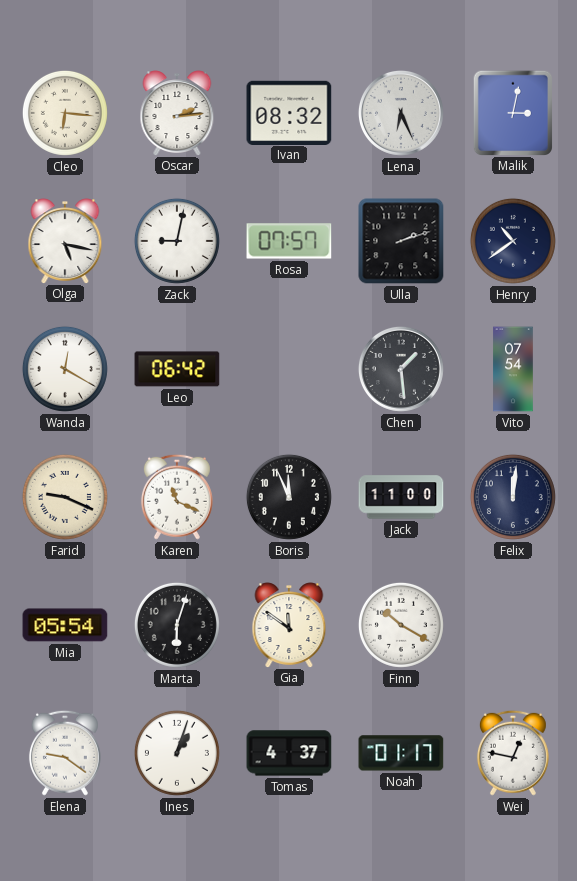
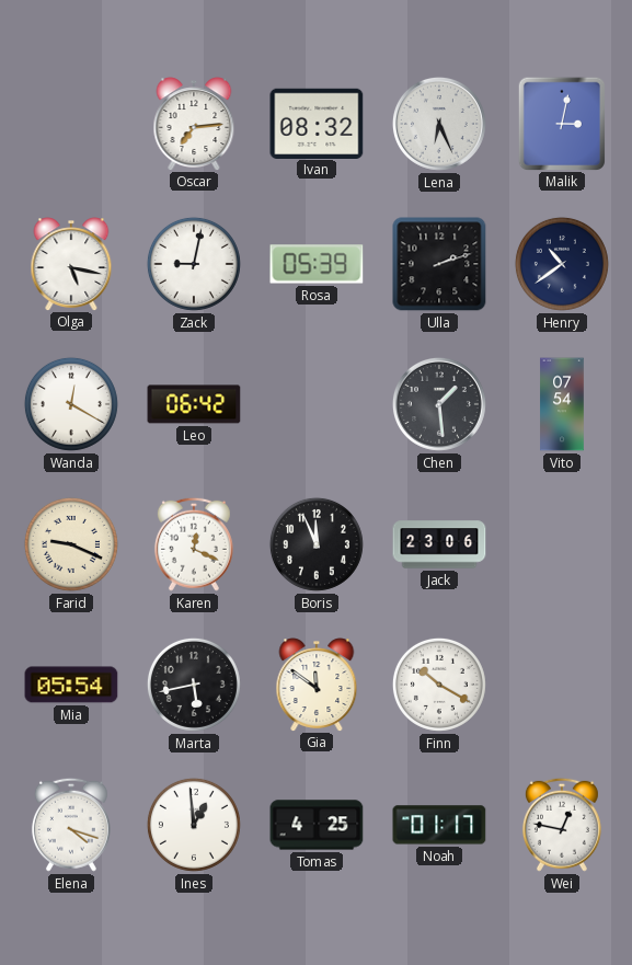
Cleo: 6:16 -> none
Oscar: 2:14 -> 7:14
Rosa: 07:57 -> 05:39
Karen: 11:19 -> 12:19
Jack: 11:00 -> 23:06
Felix: 12:01 -> none
Marta: 6:03 -> 5:43
Elena: 9:21 -> 4:18
Ines: 1:03 -> 12:59
Tomas: 4:37 -> 4:25
